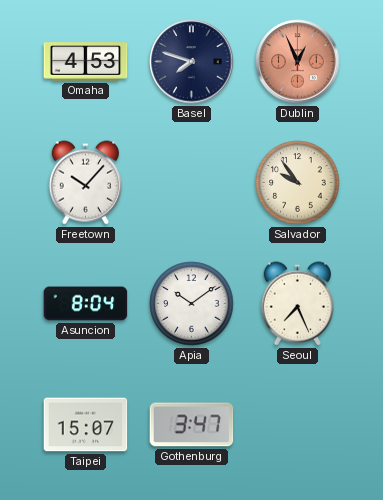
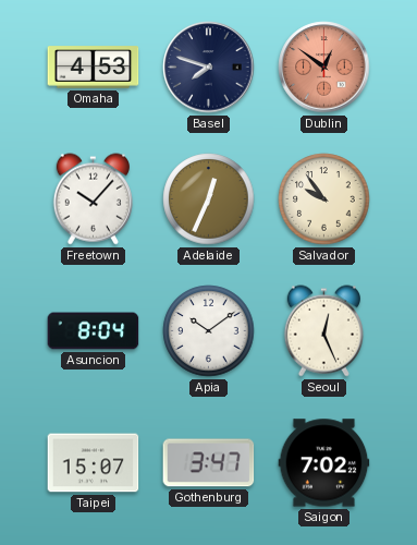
Dublin: 12:56 -> 12:51
Adelaide: none -> 12:34
Seoul: 7:26 -> 12:26
Saigon: none -> 7:02
